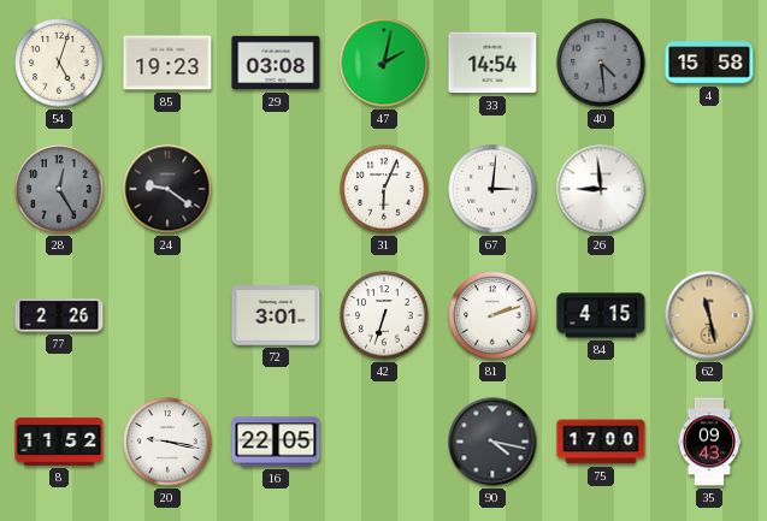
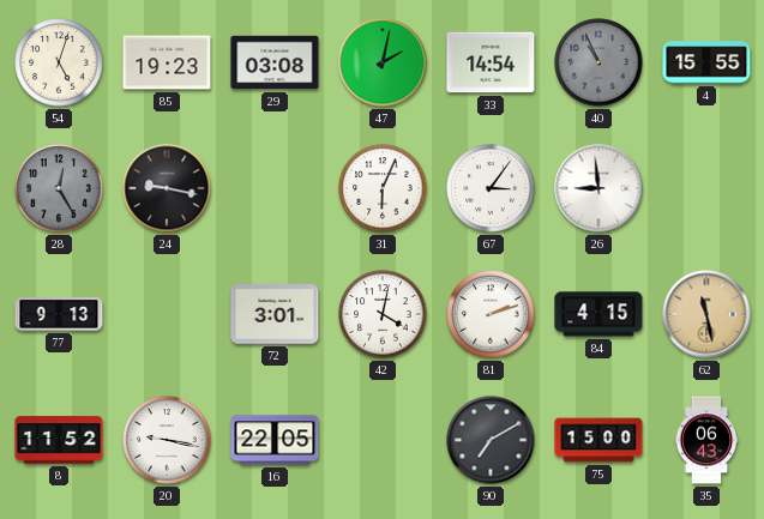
40: 4:29 -> 10:56
4: 15:58 -> 15:55
24: 9:21 -> 9:17
67: 3:01 -> 3:06
77: 2:26 -> 9:13
42: 6:33 -> 4:02
90: 4:17 -> 7:10
75: 17:00 -> 15:00
35: 09:43 -> 06:43
